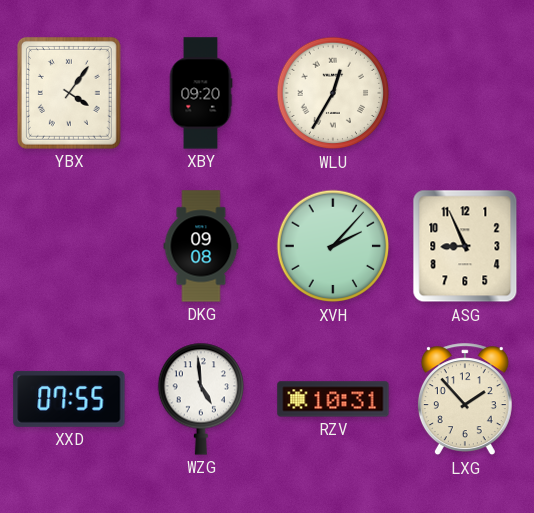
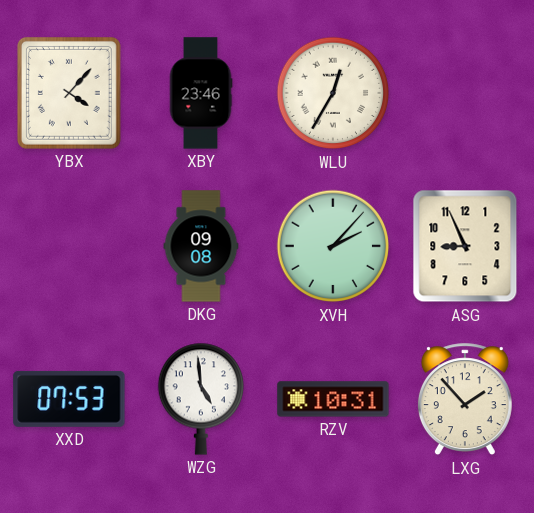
YBX: 4:06 -> 4:07
XBY: 09:20 -> 23:46
XXD: 07:55 -> 07:53
